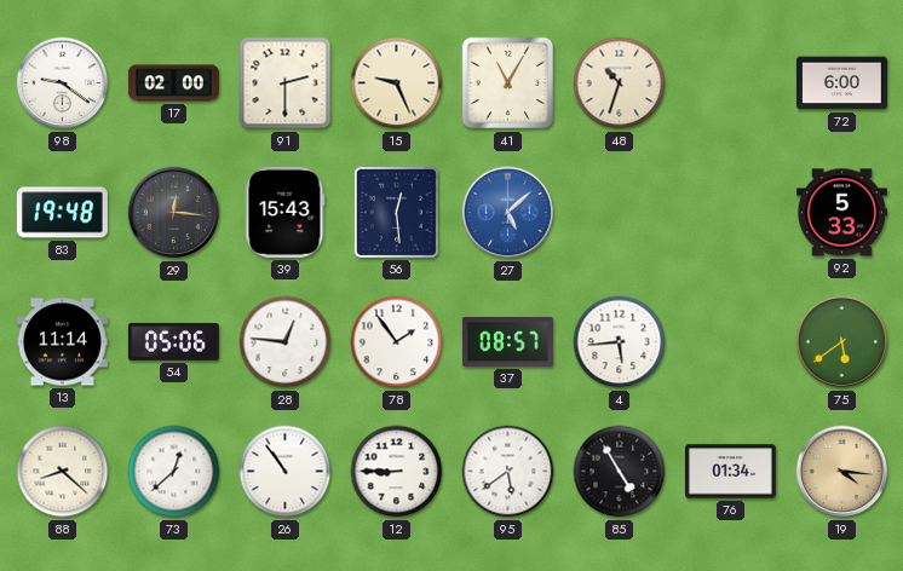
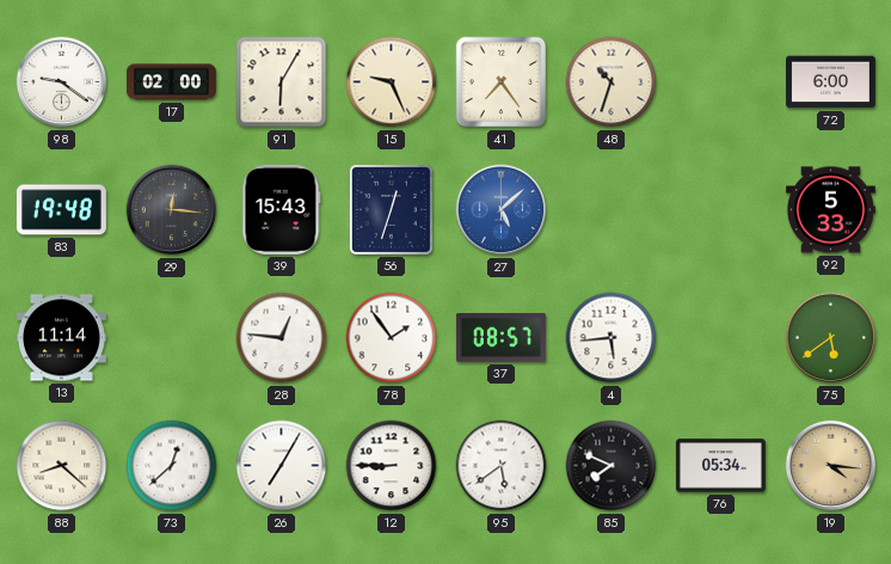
91: 2:30 -> 6:05
41: 11:05 -> 7:24
56: 12:29 -> 12:33
54: 05:06 -> none
26: 10:54 -> 7:05
85: 4:55 -> 7:49
76: 01:34 -> 05:34
